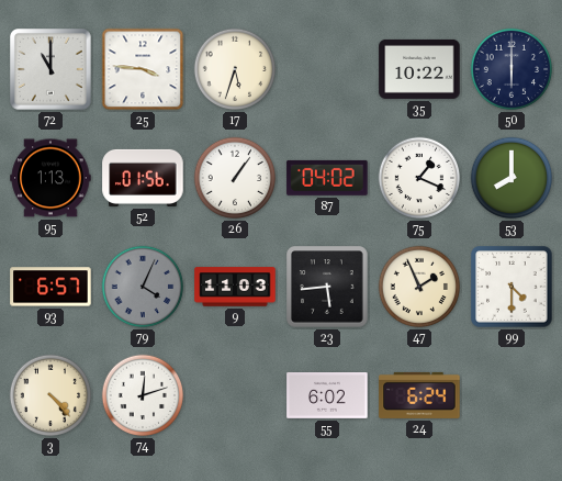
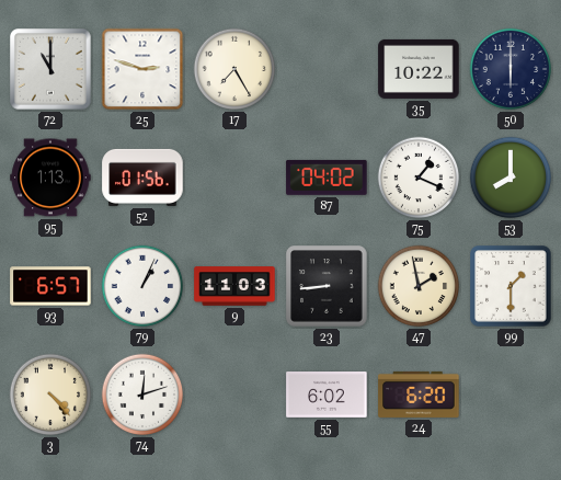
25: 3:46 -> 2:48
17: 5:33 -> 7:25
26: 1:06 -> none
79: 4:04 -> 1:04
79 dial: grey -> white
23: 5:44 -> 8:44
47: 1:56 -> 1:58
99: 4:30 -> 1:30
24: 6:24 -> 6:20
